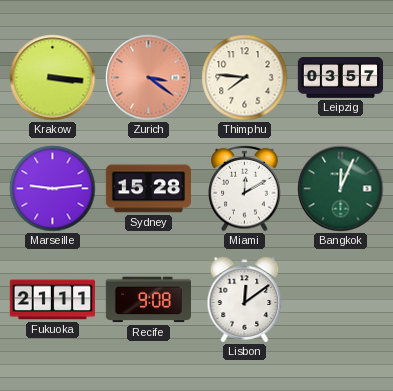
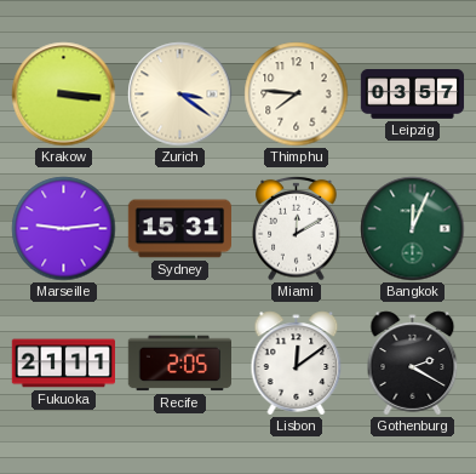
Zurich dial: salmon -> cream
Sydney: 15:28 -> 15:31
Recife: 9:08 -> 2:05
Gothenburg: none -> 2:20
